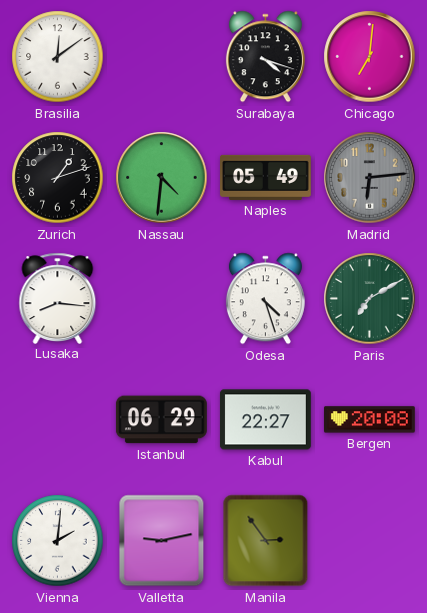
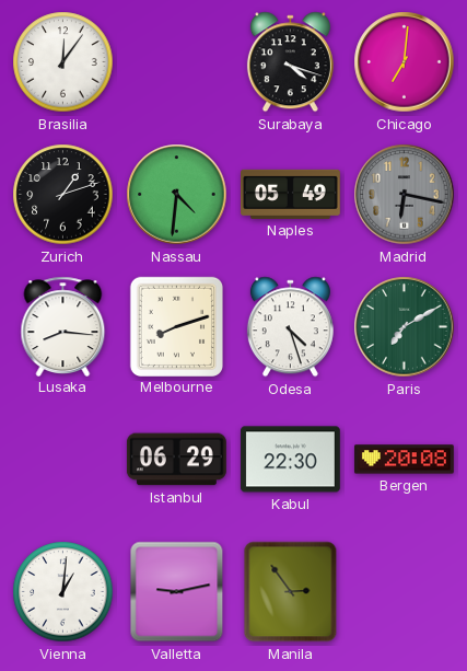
Brasilia: 12:09 -> 12:06
Madrid: 6:14 -> 6:17
Melbourne: none -> 8:12
Kabul: 22:27 -> 22:30
Vienna: 2:01 -> 1:01
